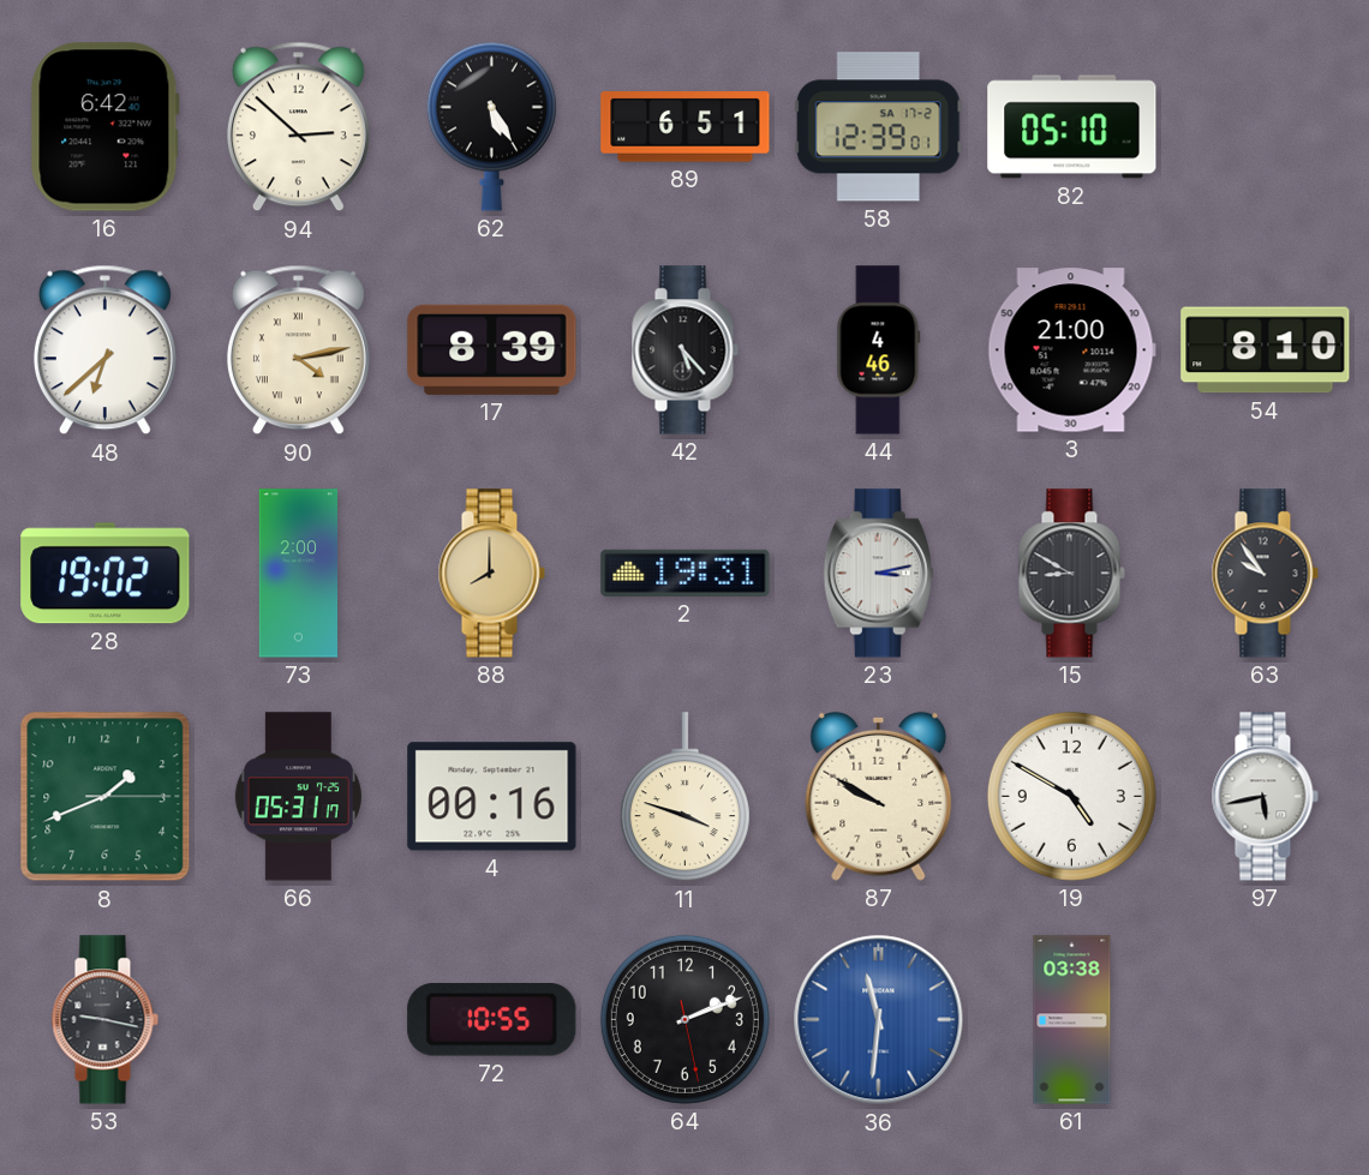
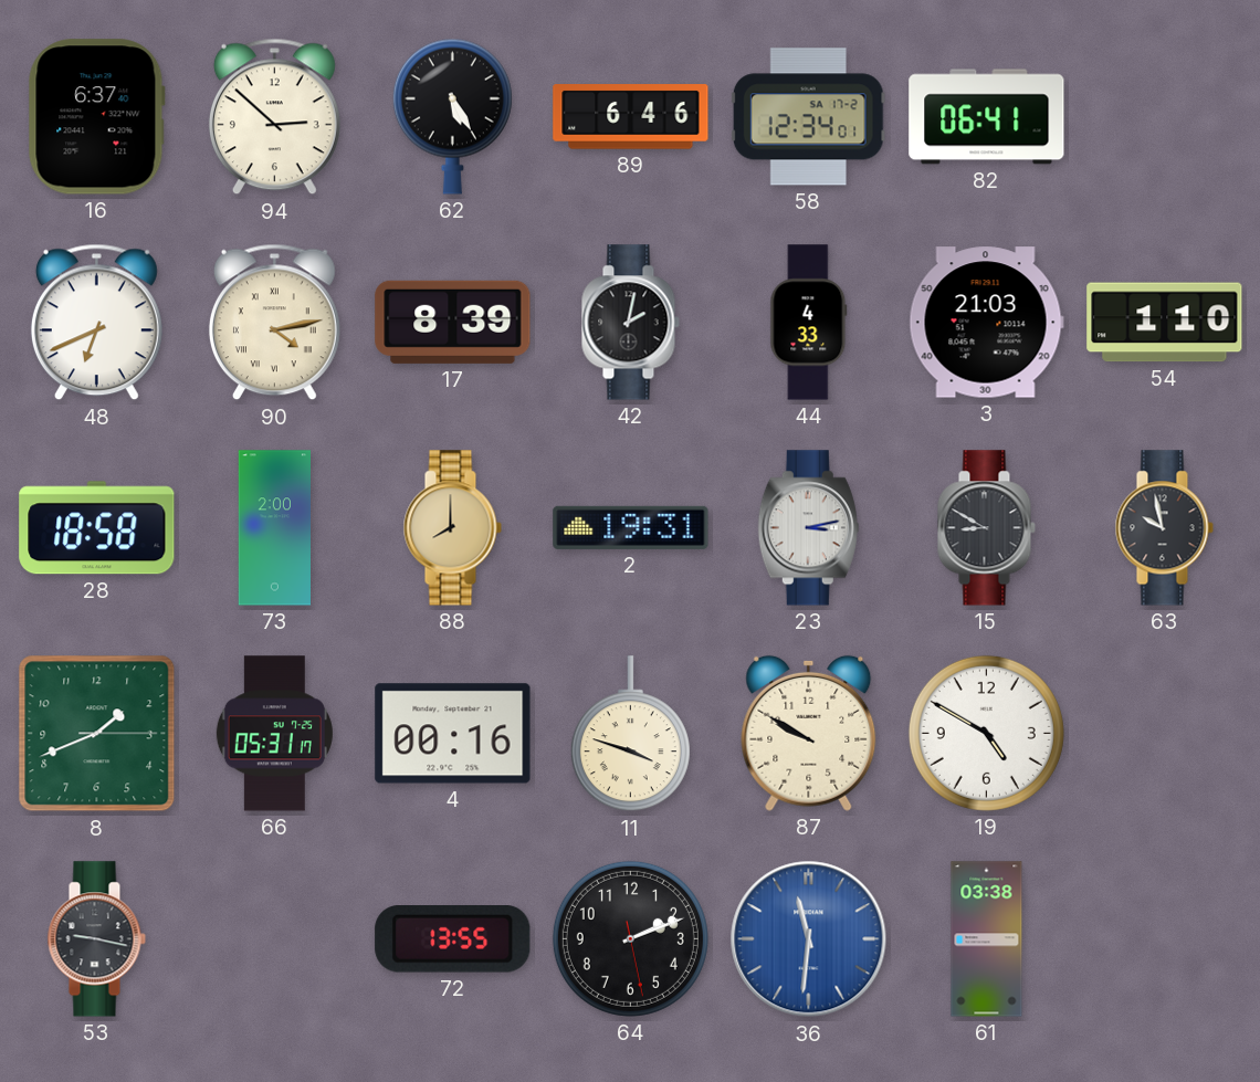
16: 6:42 -> 6:37
89: 6:51 -> 6:46
58: 12:39 -> 12:34
82: 05:10 -> 06:41
48: 6:38 -> 6:41
42: 5:23 -> 2:02
44: 4:46 -> 4:33
3: 21:00 -> 21:03
54: 8:10 -> 1:10
28: 19:02 -> 18:58
63: 9:54 -> 9:58
97: 5:43 -> none
72: 10:55 -> 13:55
